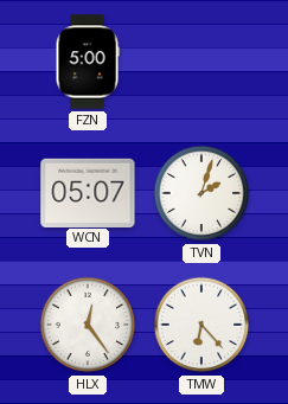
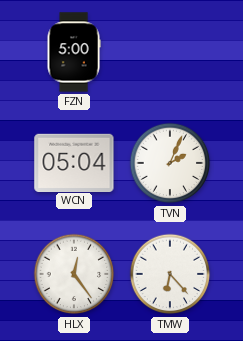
WCN: 05:07 -> 05:04
TVN: 2:03 -> 2:04
